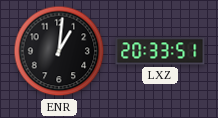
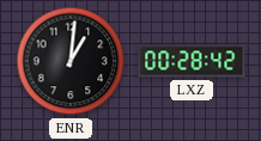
LXZ: 20:33 -> 00:28
